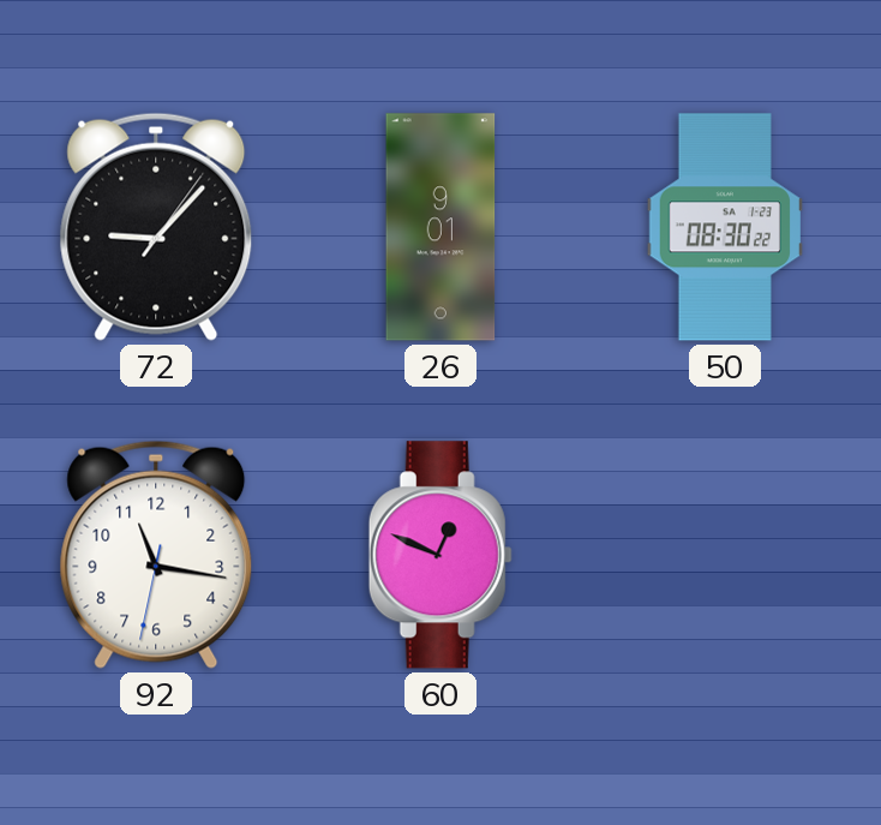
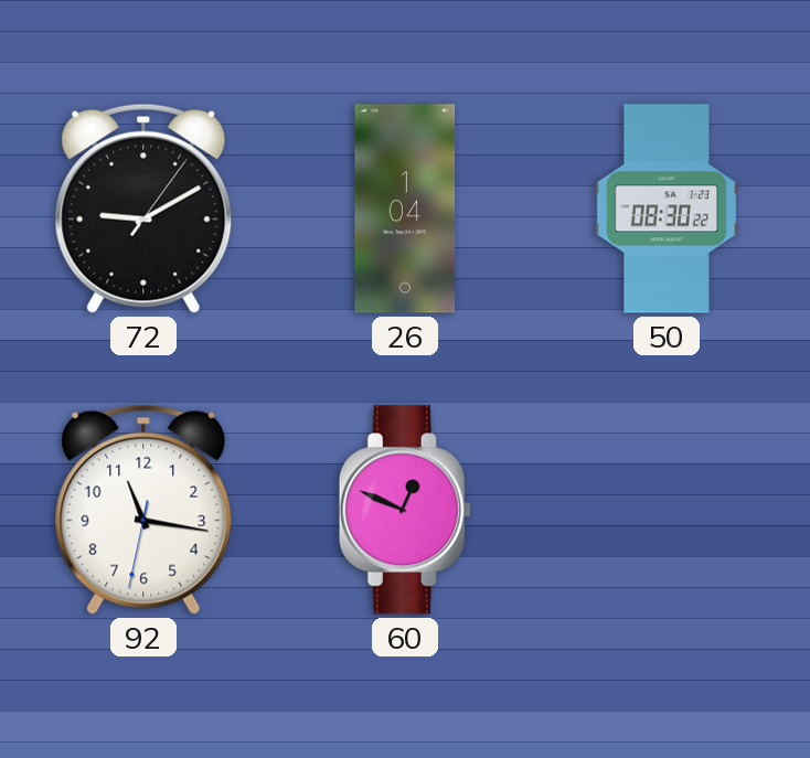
72: 9:07 -> 9:10
26: 9:01 -> 1:04
